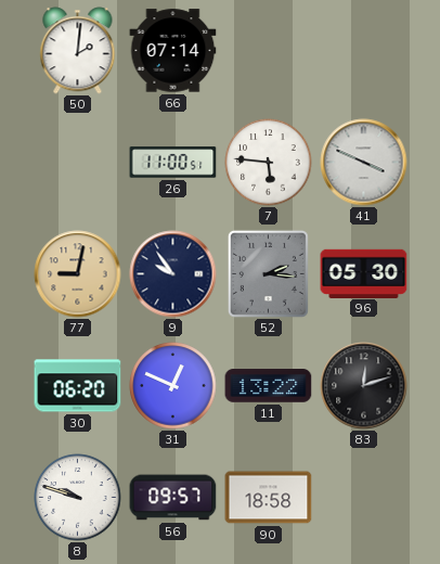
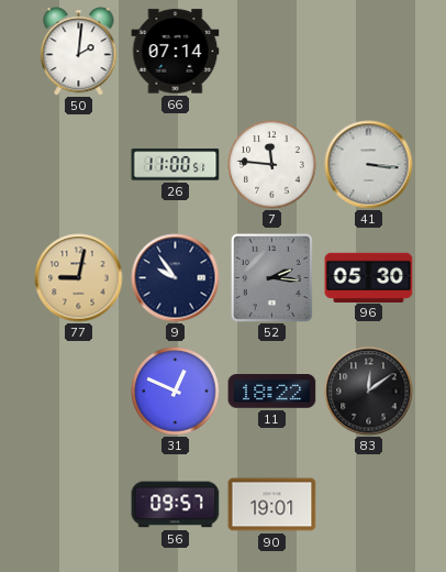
7: 5:46 -> 11:46
41: 3:49 -> 3:16
30: 06:20 -> none
11: 13:22 -> 18:22
83: 12:12 -> 12:09
8: 9:48 -> none
90: 18:58 -> 19:01
